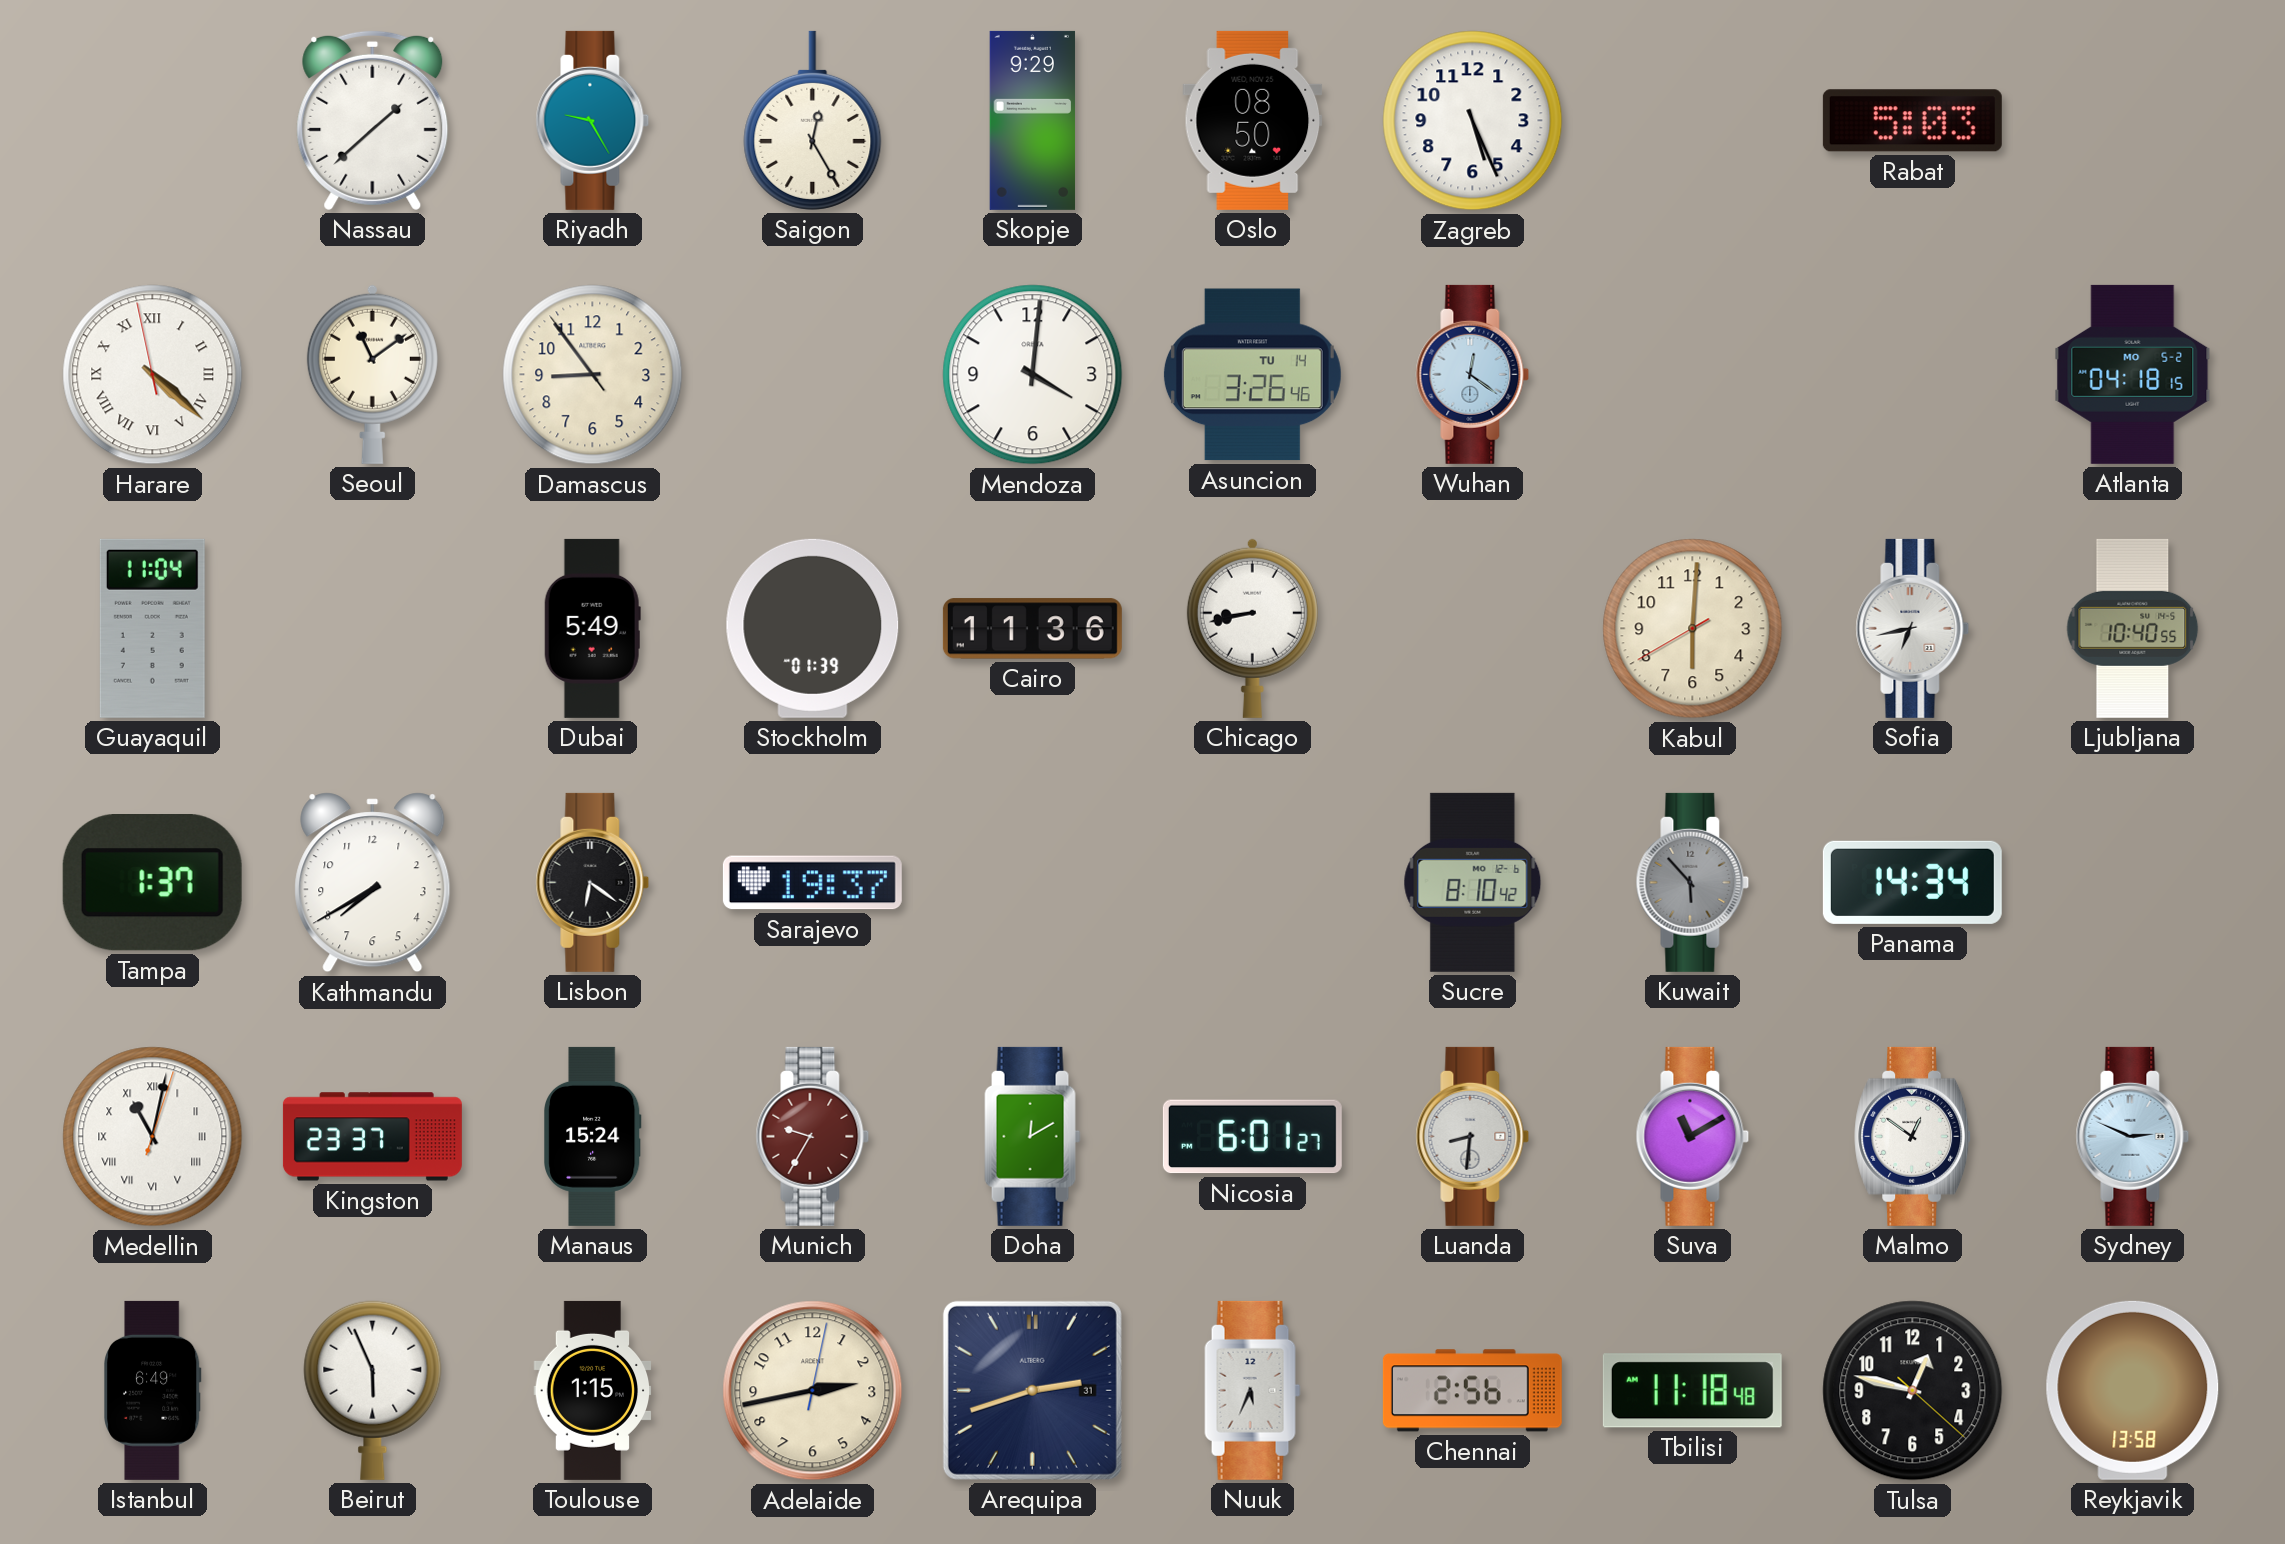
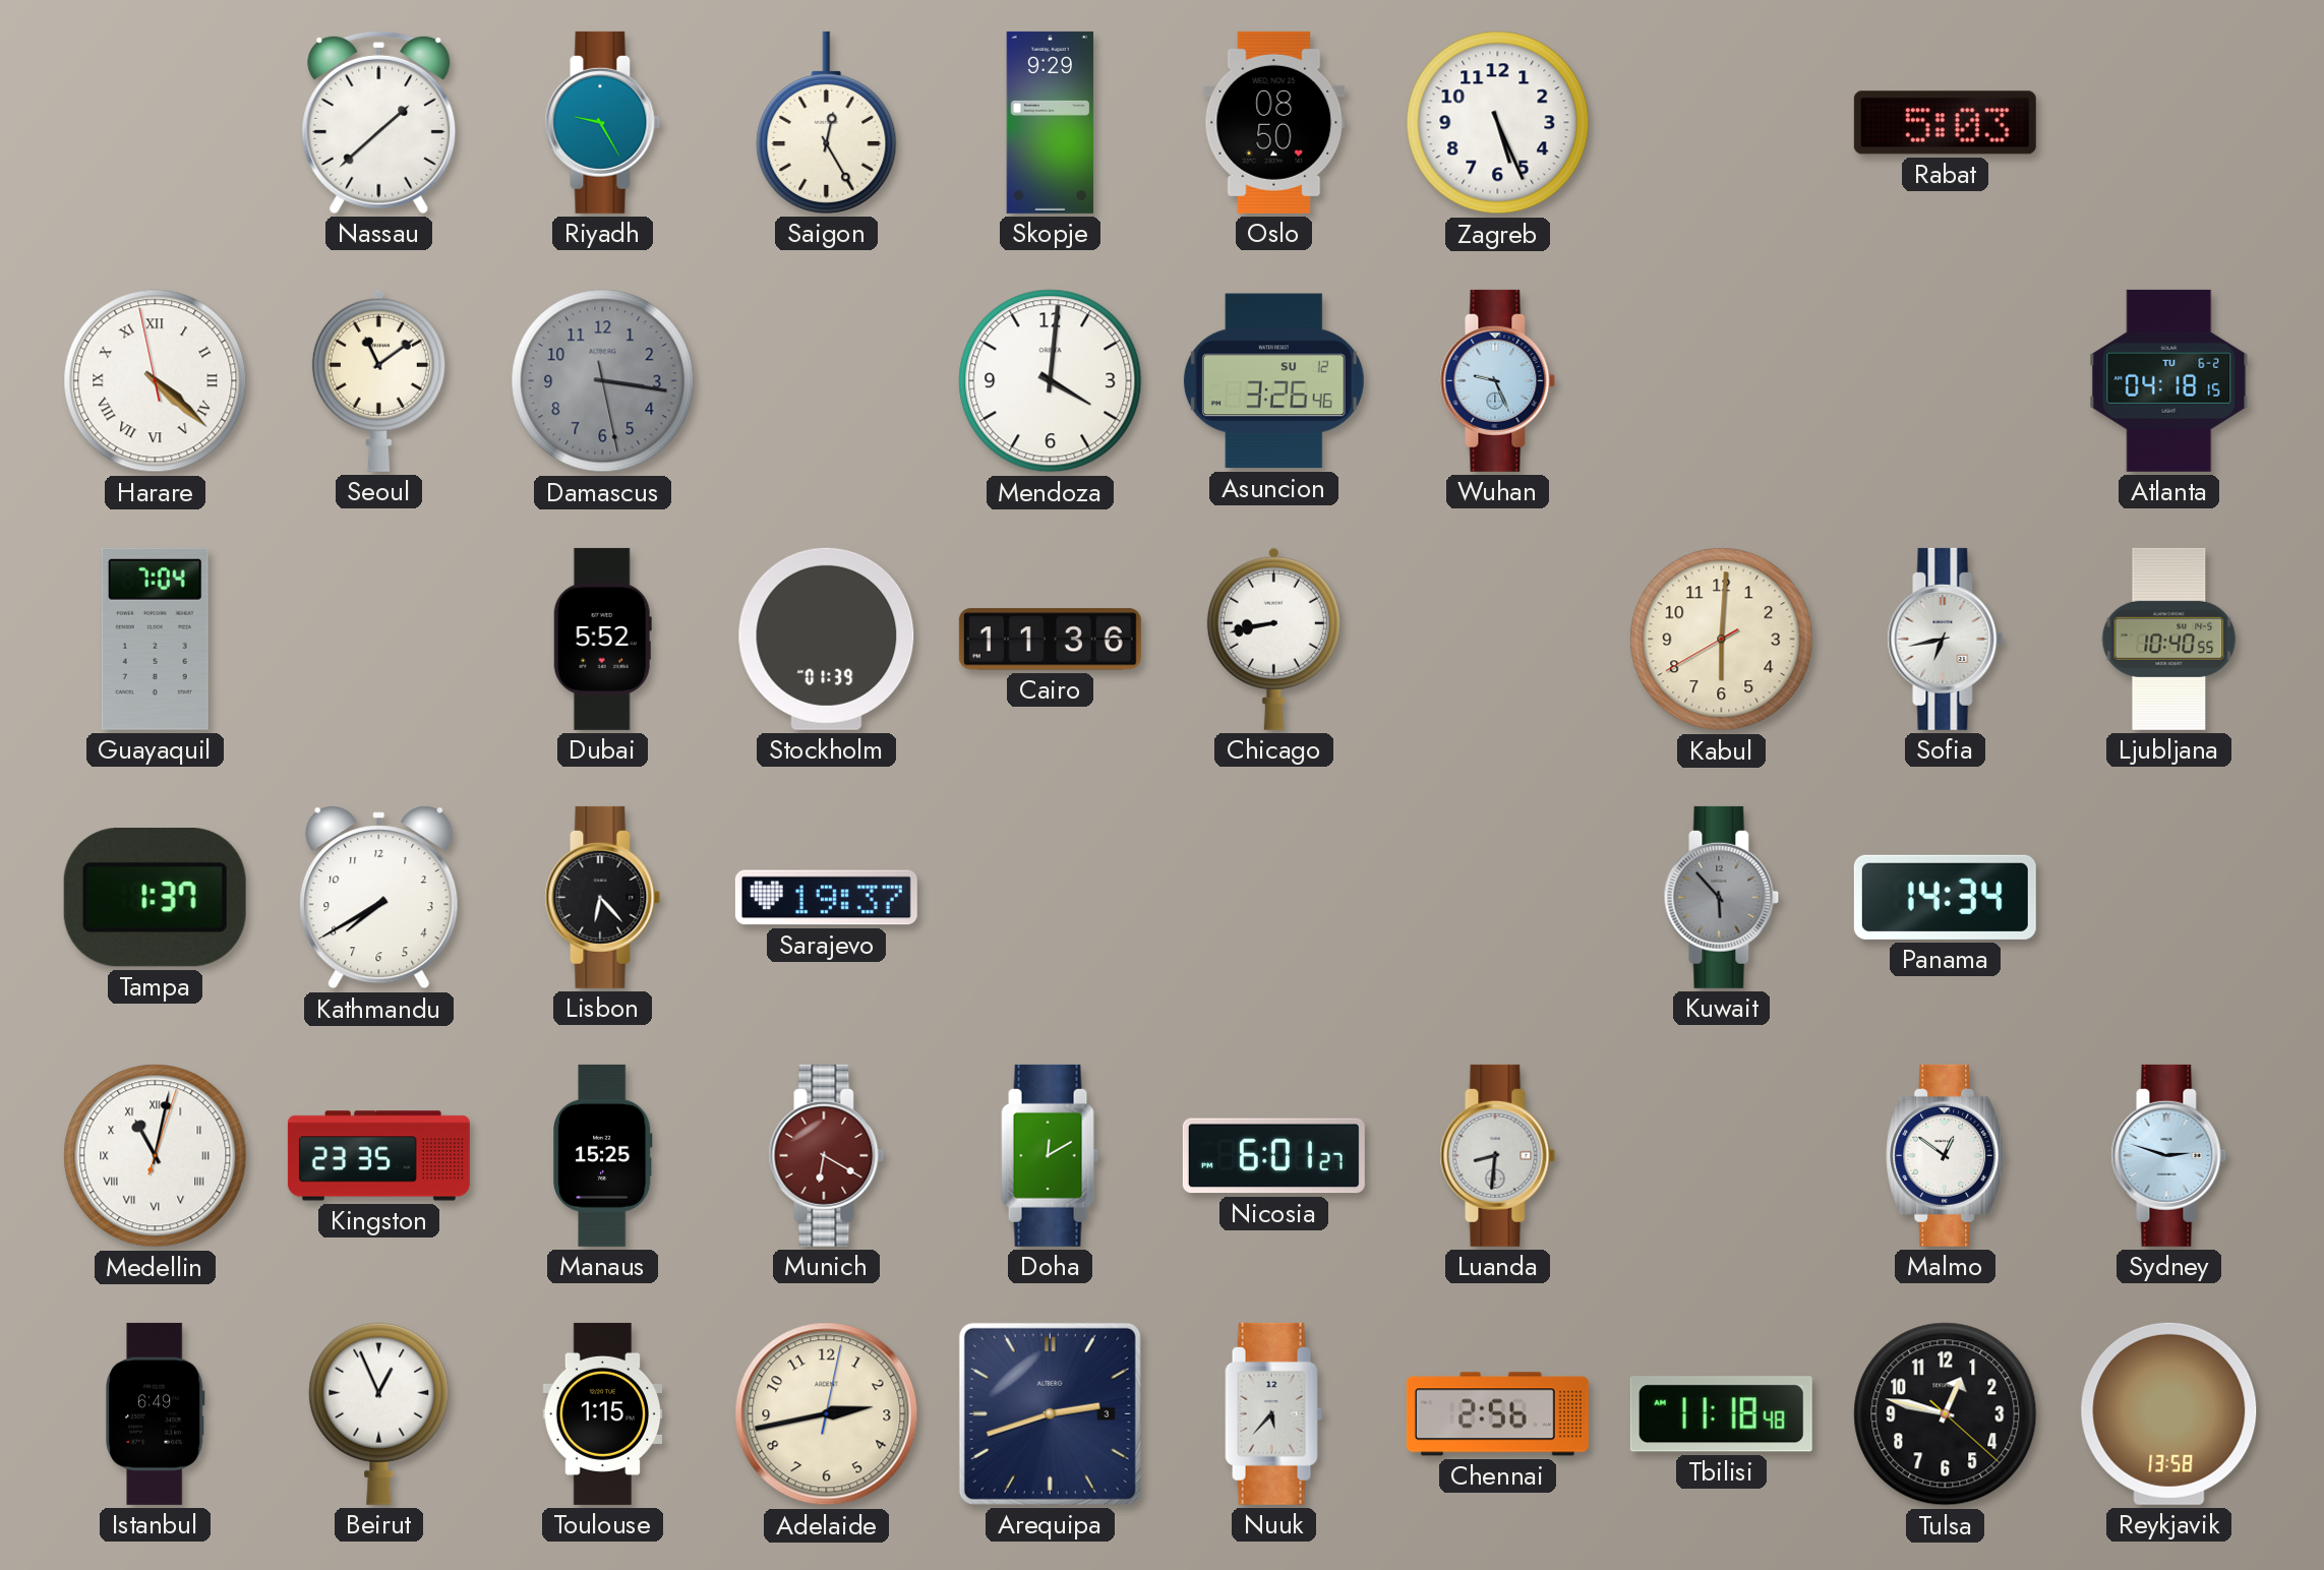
Damascus: 8:53 -> 3:16
Damascus dial: cream -> grey
Asuncion date: TU 14 -> SU 12
Wuhan: 12:21 -> 9:26
Atlanta date: MO 5-2 -> TU 6-2
Guayaquil: 11:04 -> 7:04
Dubai: 5:49 -> 5:52
Lisbon: 6:21 -> 6:23
Sucre: 8:10 -> none
Kingston: 23:37 -> 23:35
Manaus: 15:24 -> 15:25
Munich: 9:35 -> 6:20
Suva: 11:10 -> none
Sydney: 2:49 -> 2:48
Beirut: 5:56 -> 12:56
Arequipa date: 31 -> 3
Nuuk: 5:34 -> 5:37
